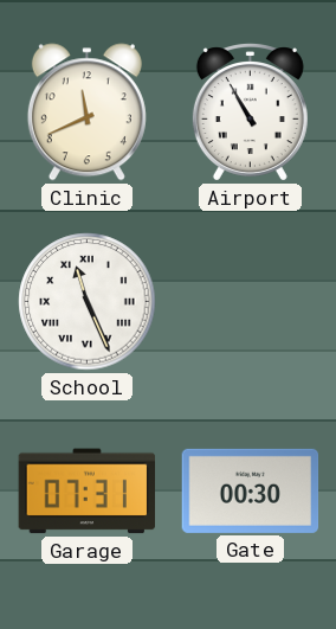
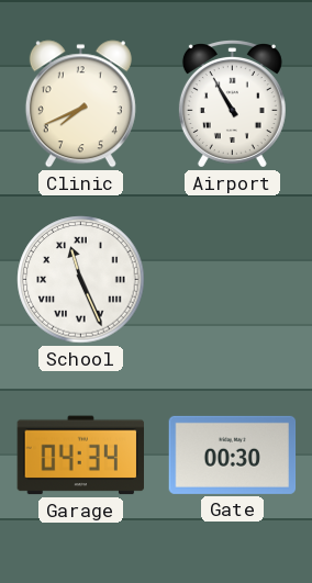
Clinic: 11:41 -> 7:41
Garage: 07:31 -> 04:34
